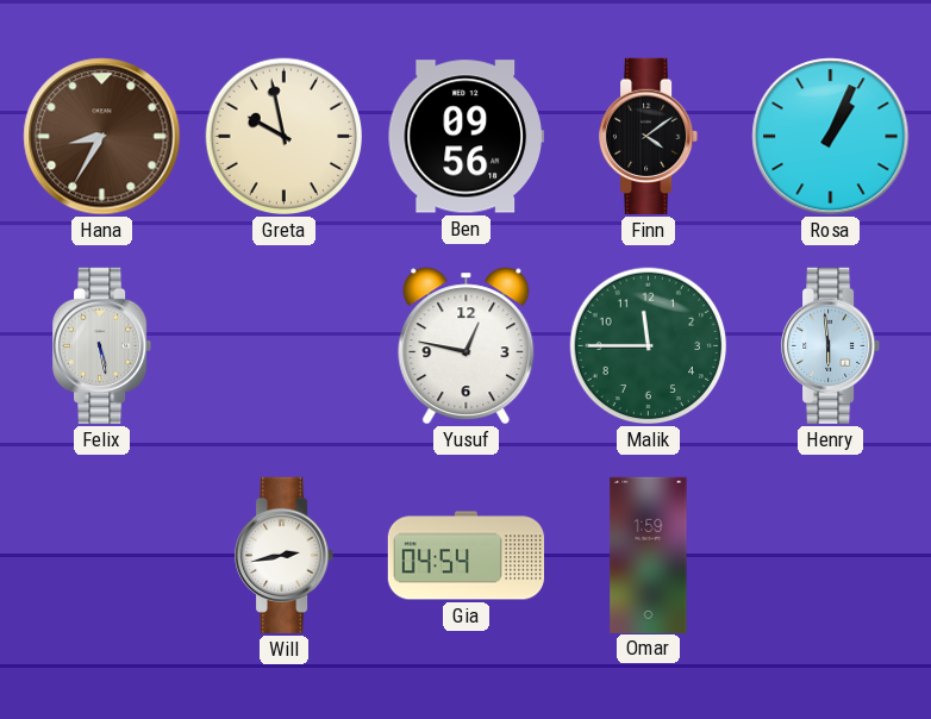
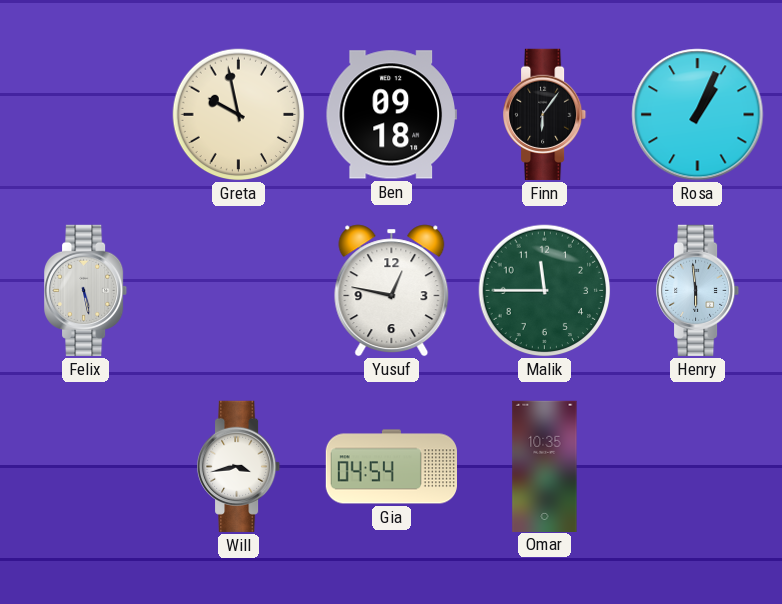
Hana: 8:35 -> none
Ben: 09:56 -> 09:18
Finn: 4:09 -> 6:06
Will: 2:43 -> 3:43
Omar: 1:59 -> 10:35
